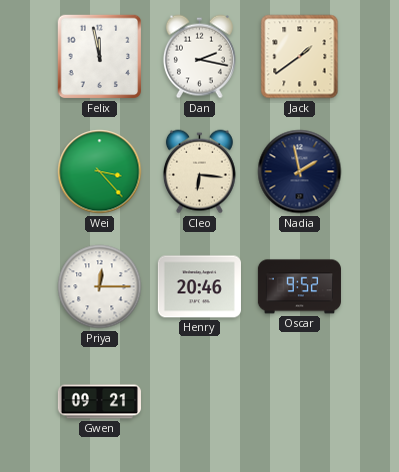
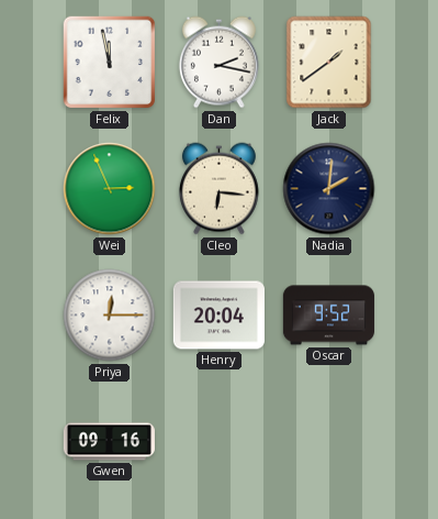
Wei: 3:23 -> 2:56
Nadia: 1:58 -> 2:01
Henry: 20:46 -> 20:04
Gwen: 09:21 -> 09:16
